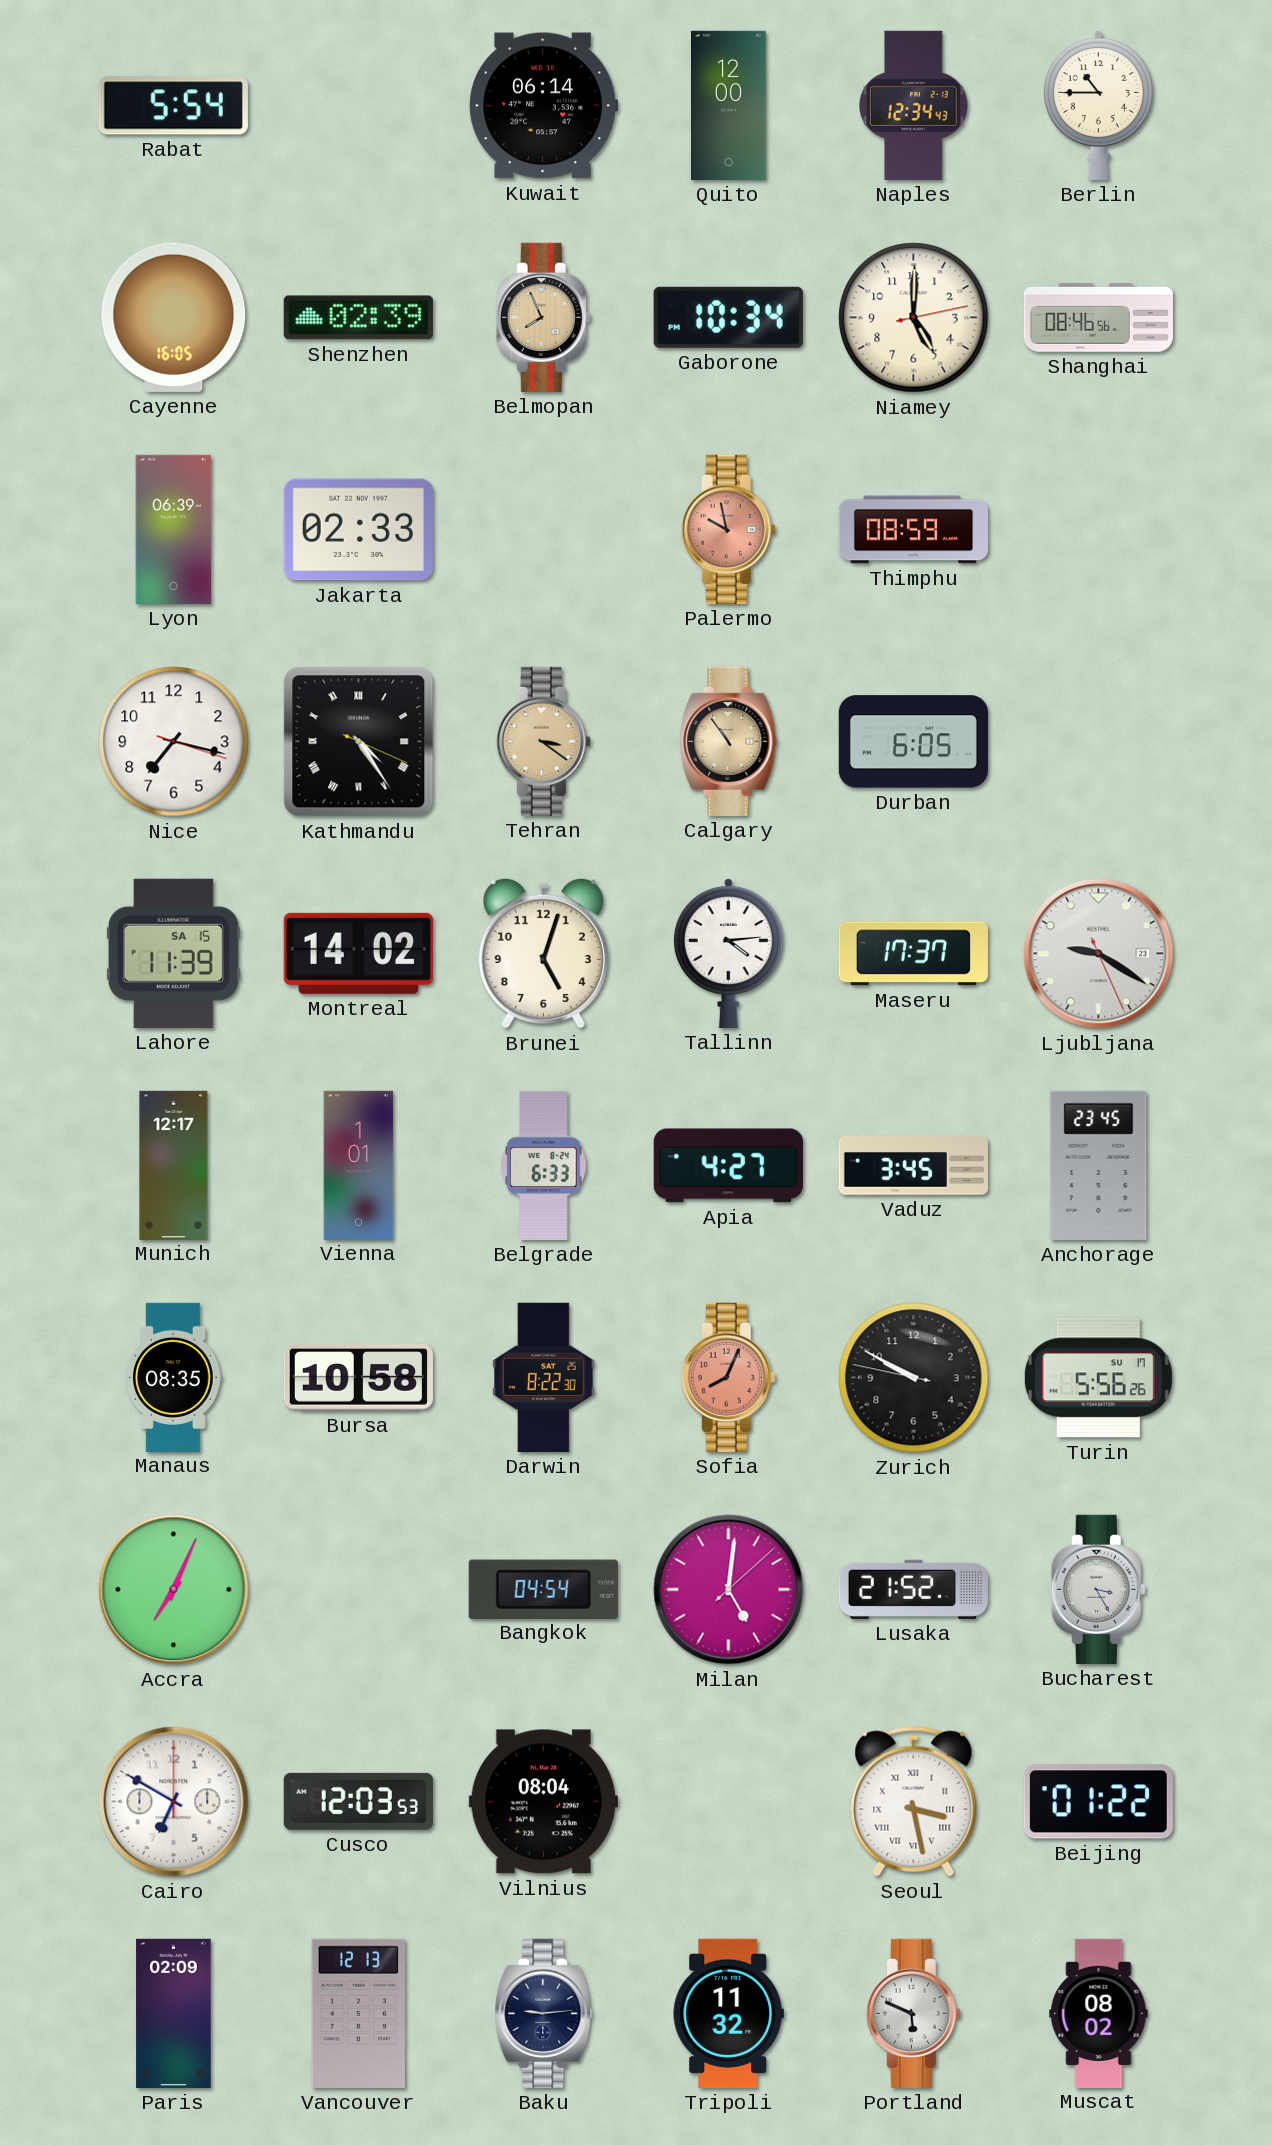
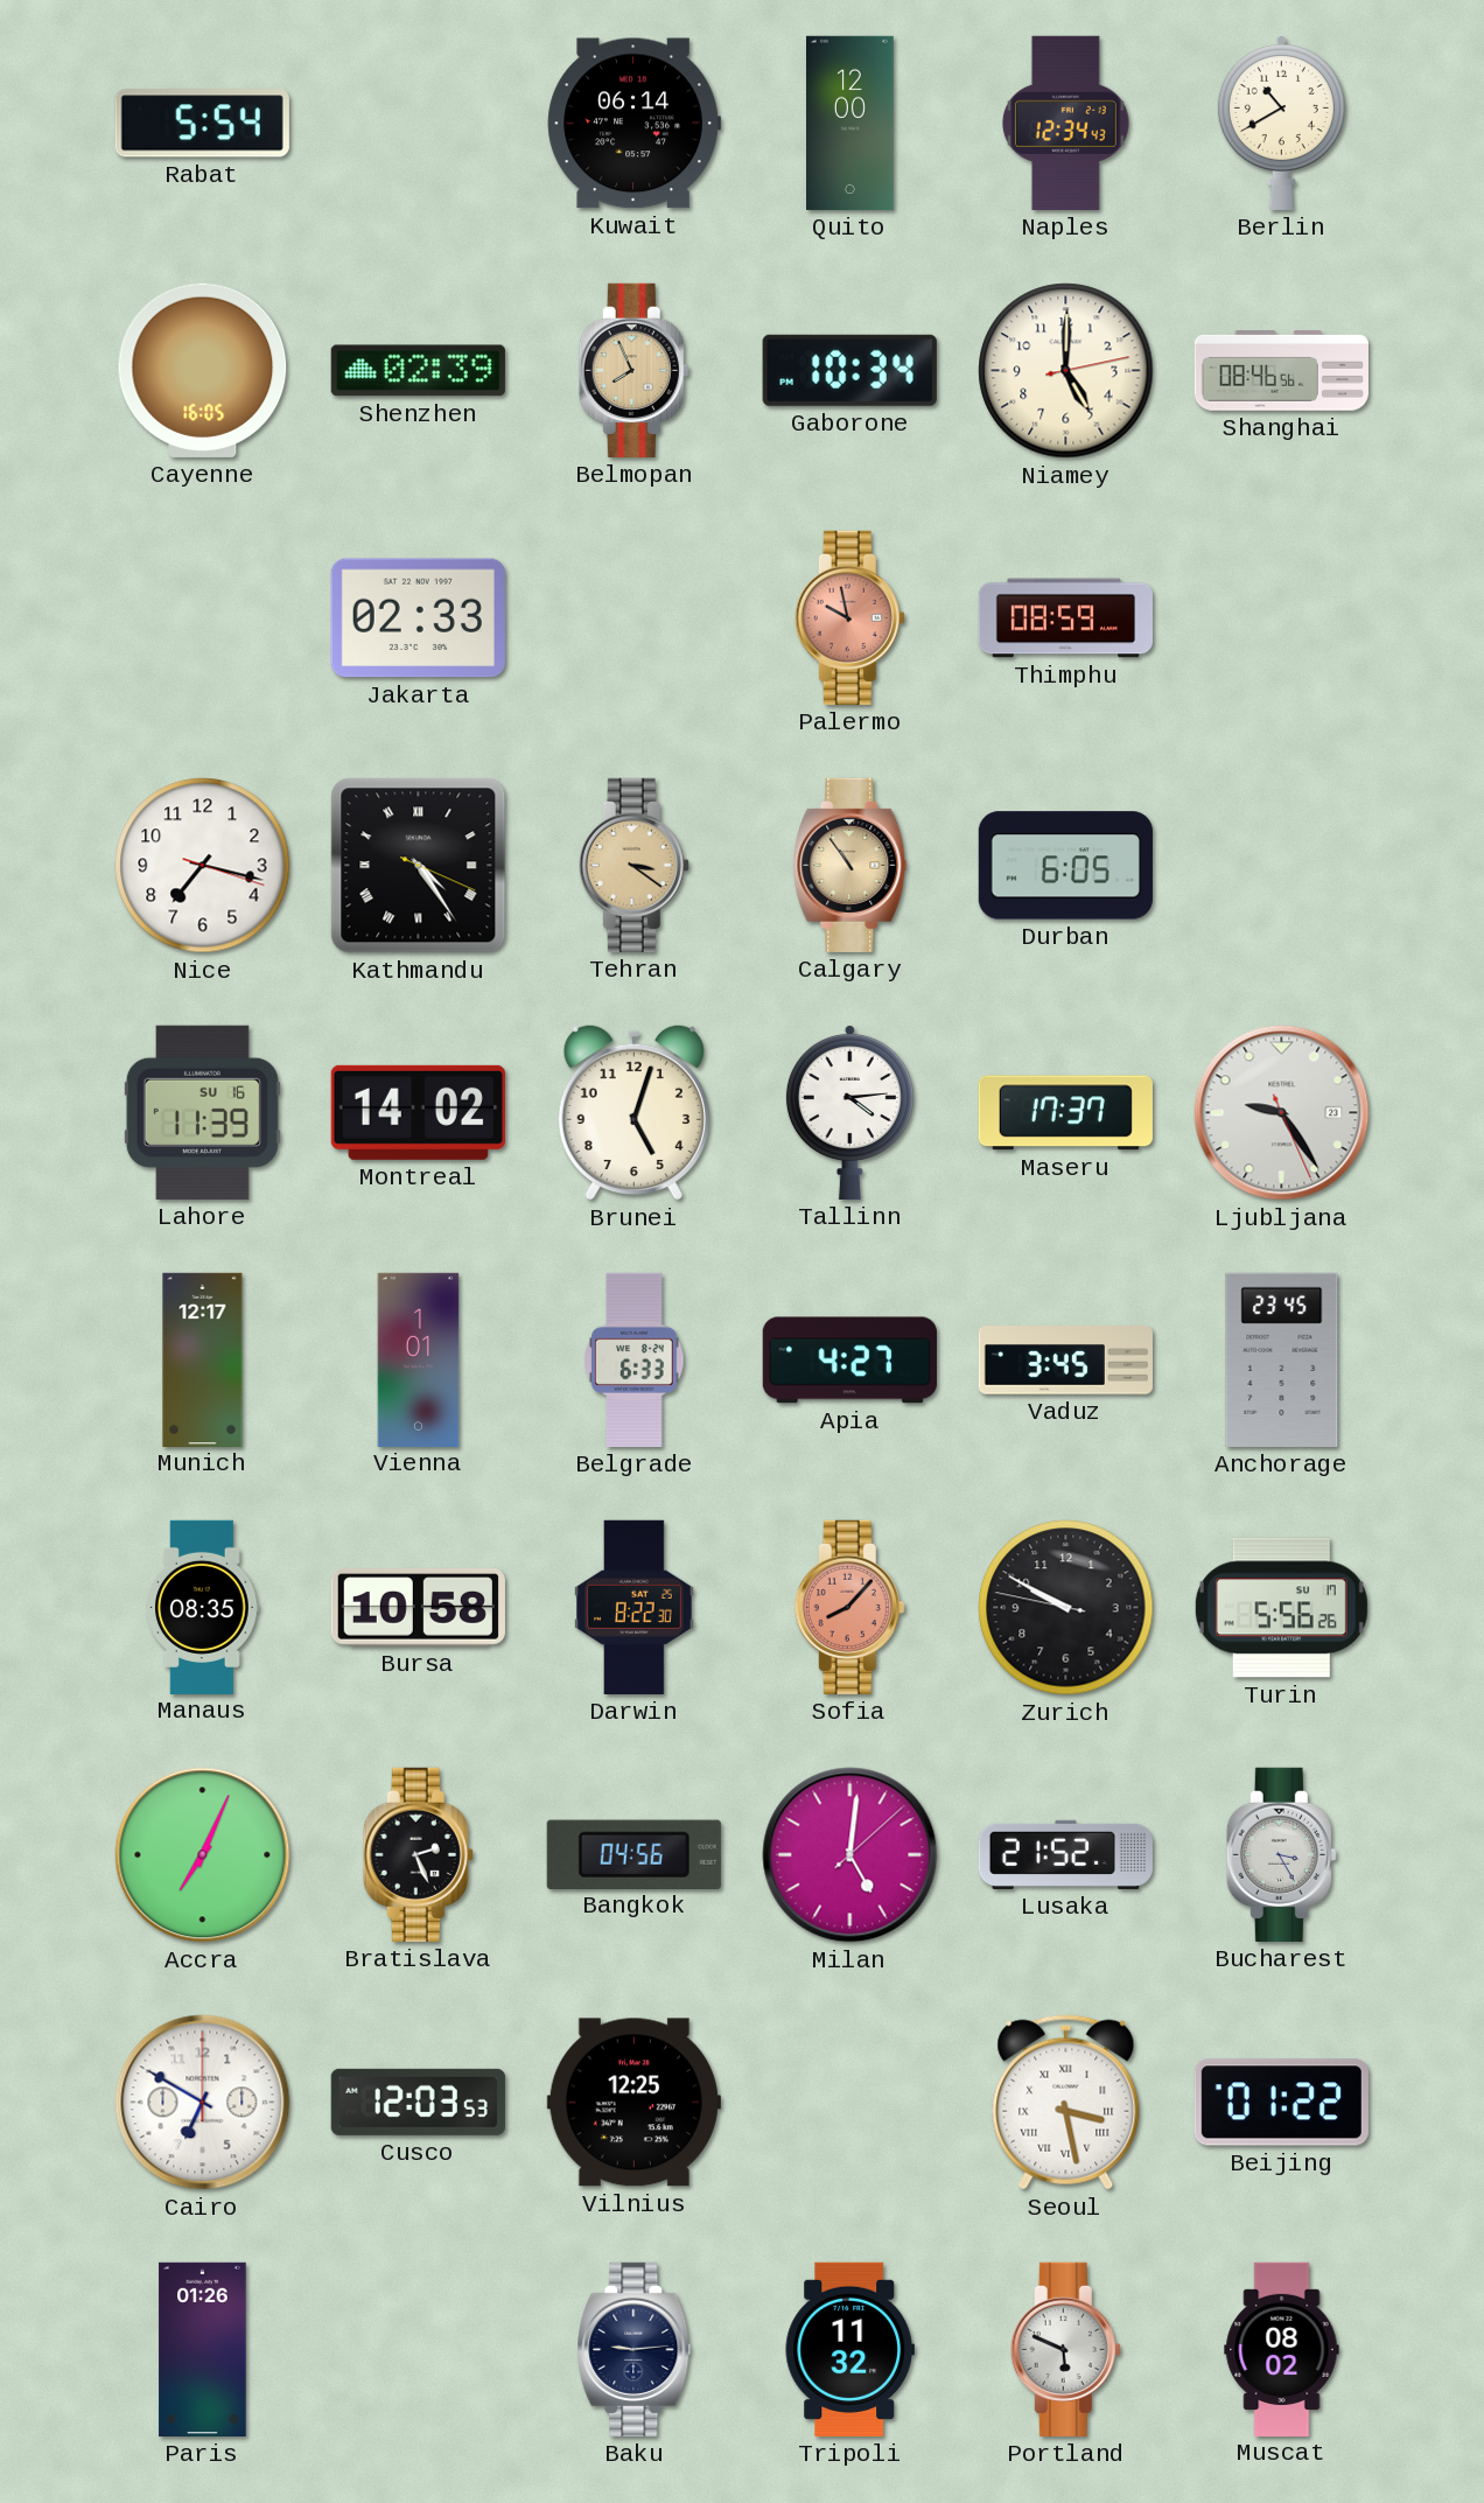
Berlin: 10:45 -> 10:40
Lyon: 06:39 -> none
Lahore date: SA 15 -> SU 16
Ljubljana: 9:20 -> 9:24
Sofia: 8:04 -> 8:07
Bratislava: none -> 2:26
Bangkok: 04:54 -> 04:56
Vilnius: 08:04 -> 12:25
Paris: 02:09 -> 01:26
Vancouver: 12:13 -> none
